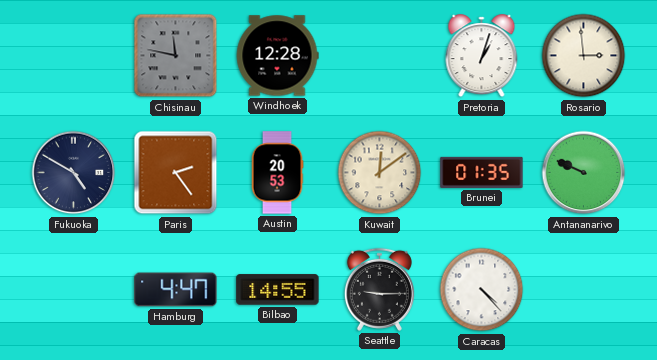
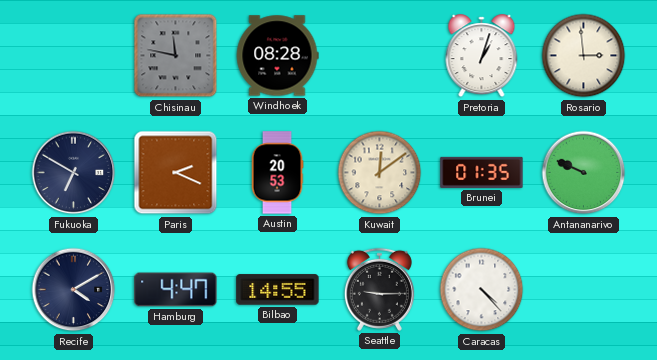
Windhoek: 12:28 -> 08:28
Fukuoka: 4:50 -> 6:50
Paris: 2:24 -> 2:19
Recife: none -> 4:10
